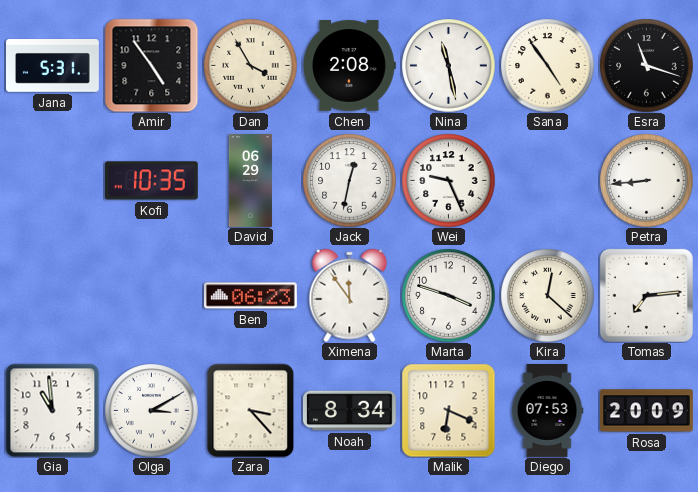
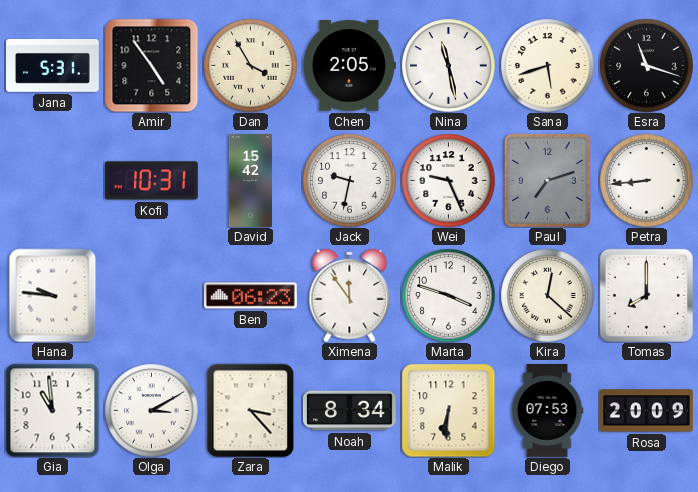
Chen: 2:08 -> 2:05
Sana: 4:54 -> 5:42
Kofi: 10:35 -> 10:31
David: 06:29 -> 15:42
Jack: 12:32 -> 9:32
Paul: none -> 7:12
Hana: none -> 9:46
Tomas: 7:14 -> 8:00
Malik: 6:19 -> 6:31
